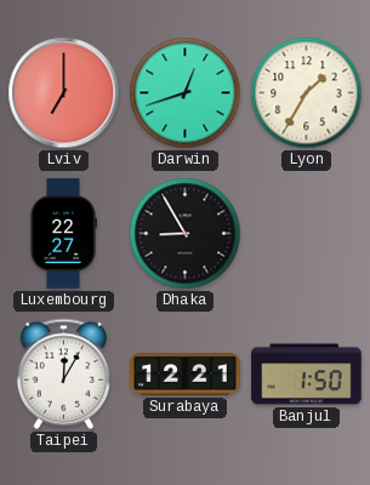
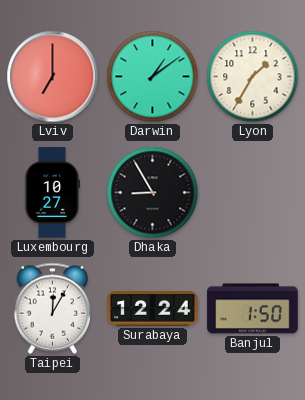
Darwin: 12:42 -> 1:09
Luxembourg: 22:27 -> 10:27
Surabaya: 12:21 -> 12:24
